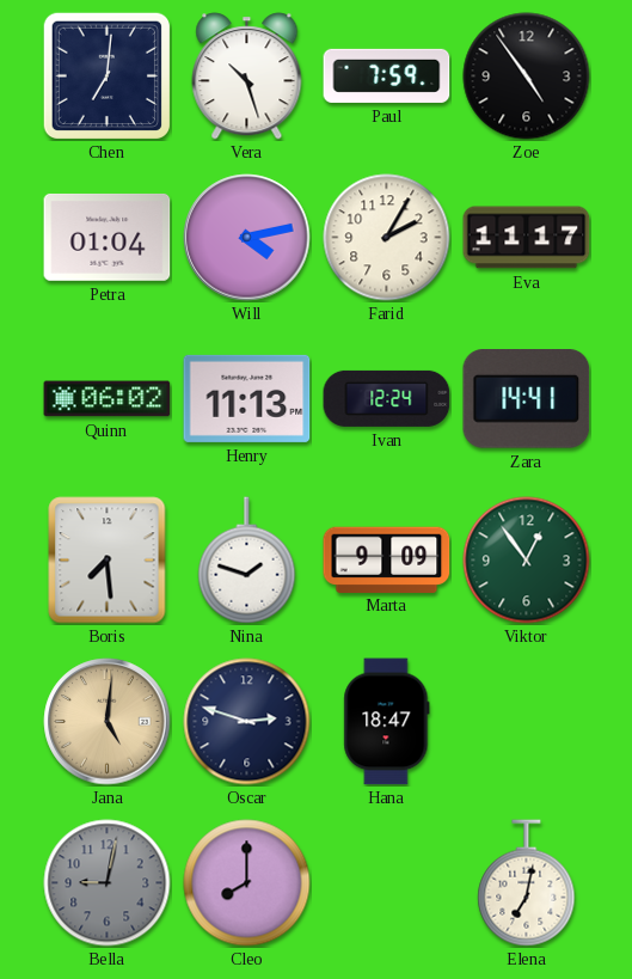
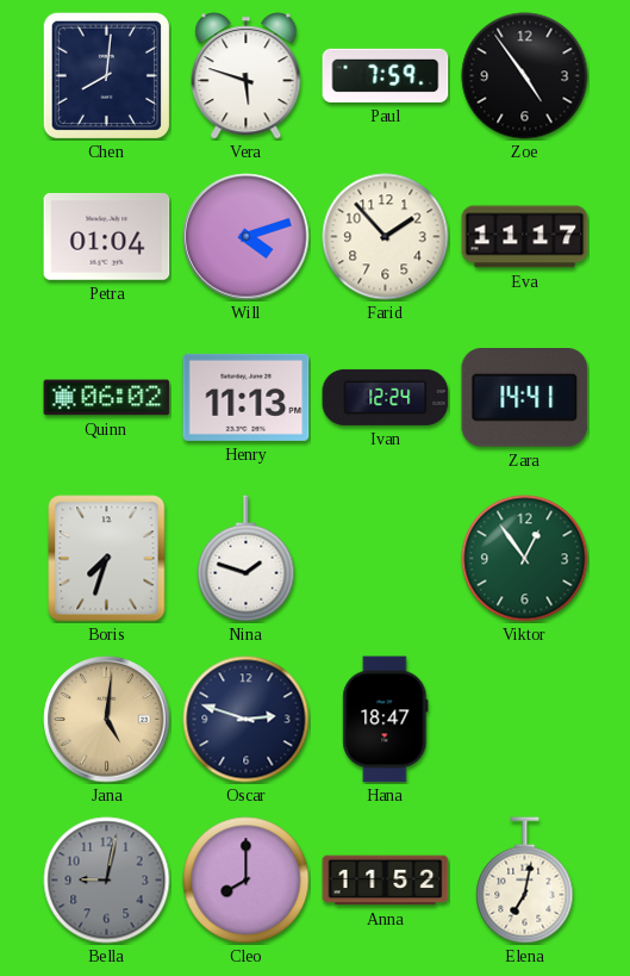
Chen: 7:01 -> 8:01
Vera: 10:27 -> 5:48
Will: 4:13 -> 4:12
Farid: 2:05 -> 1:53
Boris: 7:29 -> 7:33
Marta: 9:09 -> none
Anna: none -> 11:52
